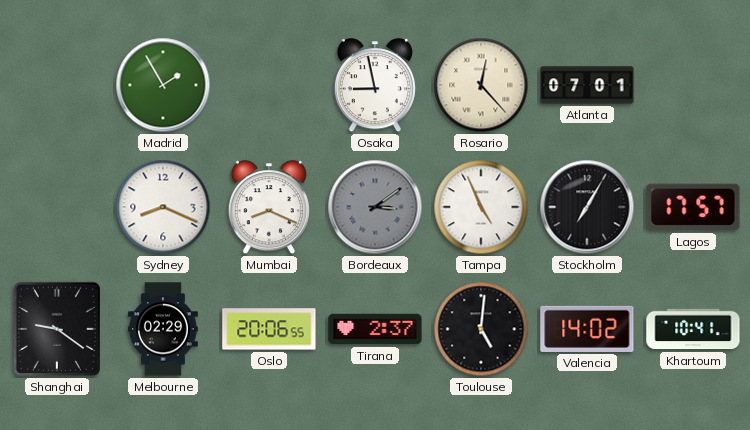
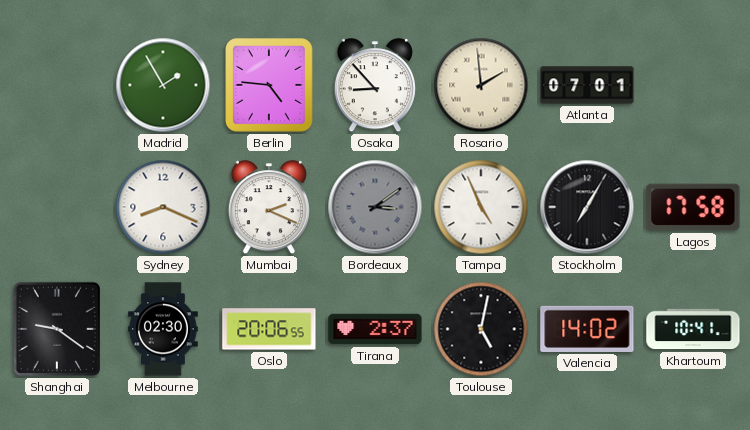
Berlin: none -> 4:46
Osaka: 8:58 -> 8:53
Rosario: 12:23 -> 1:59
Mumbai: 8:19 -> 2:19
Lagos: 17:57 -> 17:58
Melbourne: 02:29 -> 02:30
Toulouse: 5:01 -> 5:02
